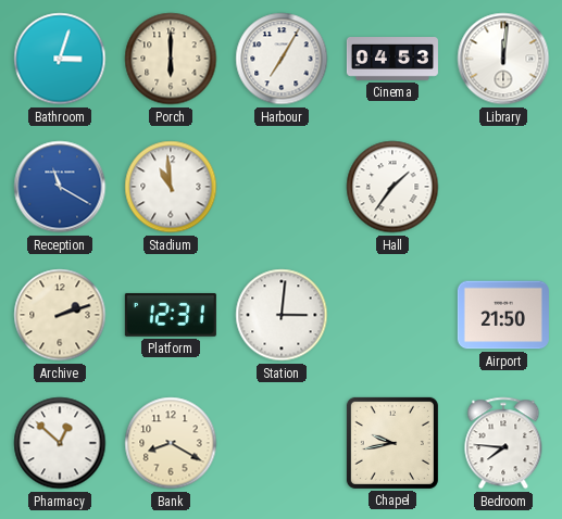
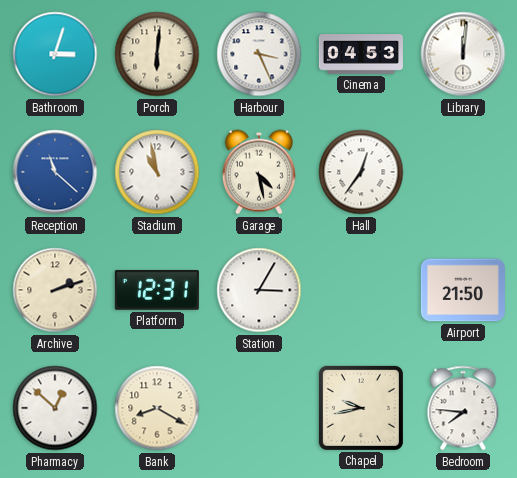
Porch: 6:00 -> 6:01
Harbour: 7:05 -> 3:26
Reception: 11:20 -> 11:22
Stadium: 10:59 -> 10:58
Garage: none -> 4:28
Hall: 1:36 -> 12:36
Station: 3:01 -> 3:05
